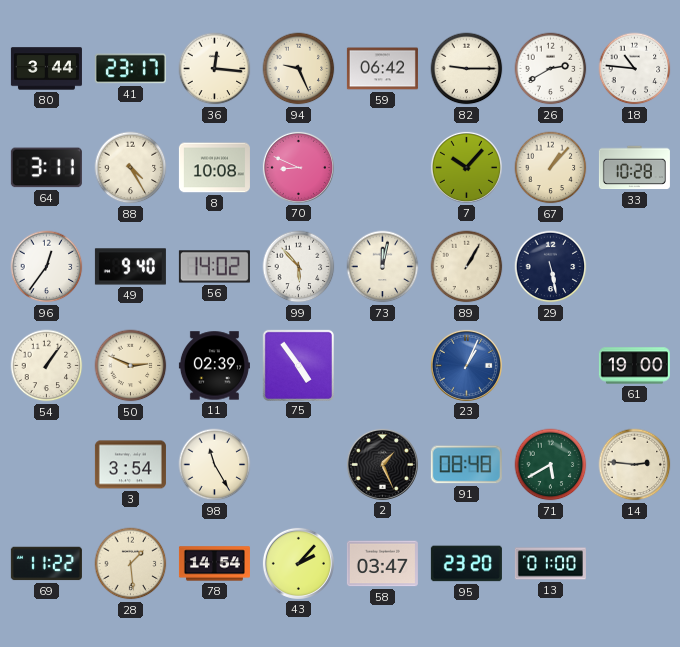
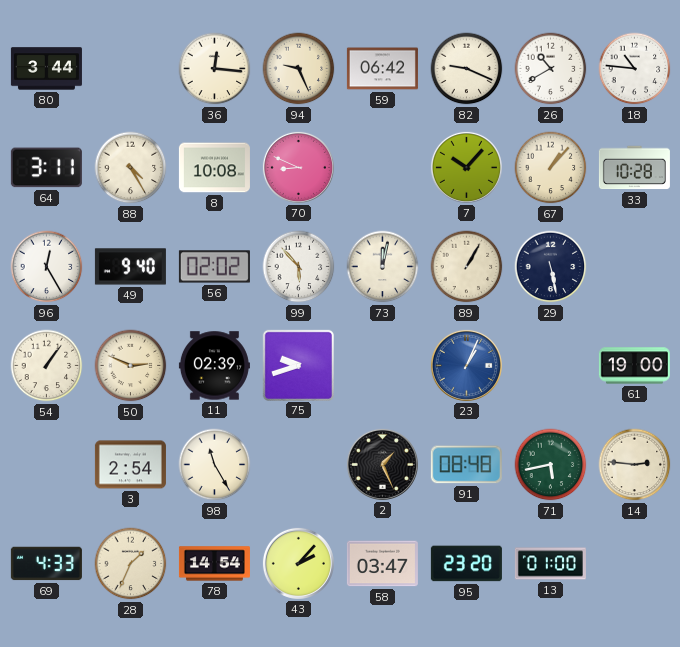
41: 23:17 -> none
82: 9:15 -> 9:19
26: 2:40 -> 10:40
96: 12:36 -> 12:25
56: 14:02 -> 02:02
75: 4:54 -> 9:42
3: 3:54 -> 2:54
71: 5:40 -> 5:43
69: 11:22 -> 4:33
28: 1:29 -> 1:34
